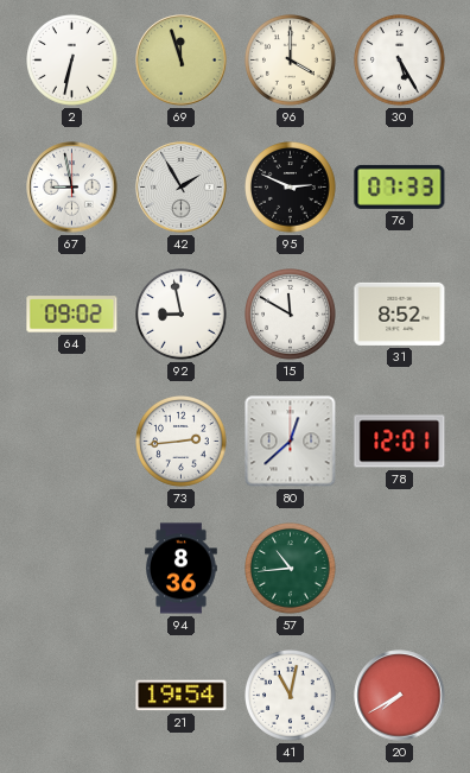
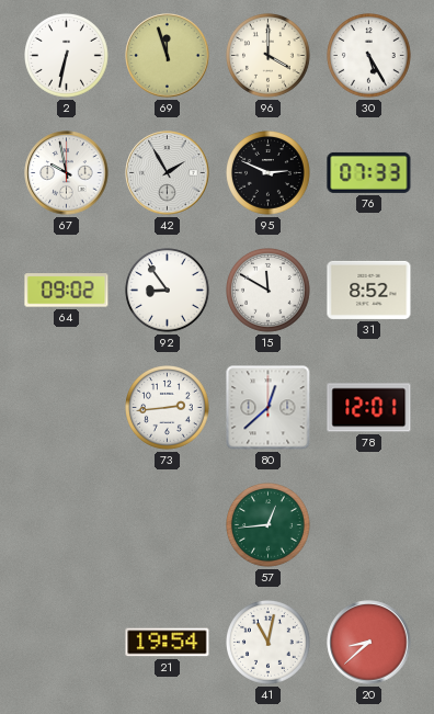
67: 8:58 -> 9:58
92: 8:58 -> 8:54
94: 8:36 -> none
57: 10:44 -> 12:44
20: 7:40 -> 8:38
